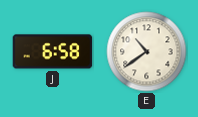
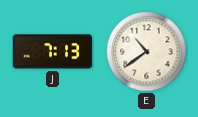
J: 6:58 -> 7:13
